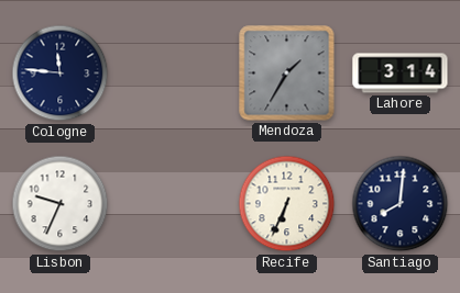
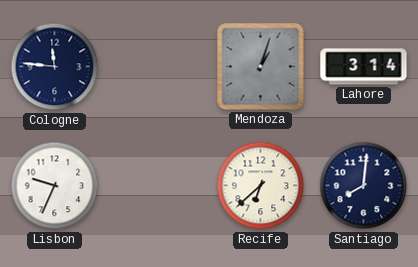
Mendoza: 1:35 -> 1:03
Recife: 6:34 -> 6:38
